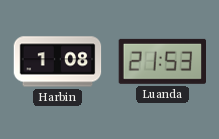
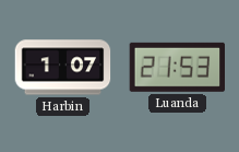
Harbin: 1:08 -> 1:07
